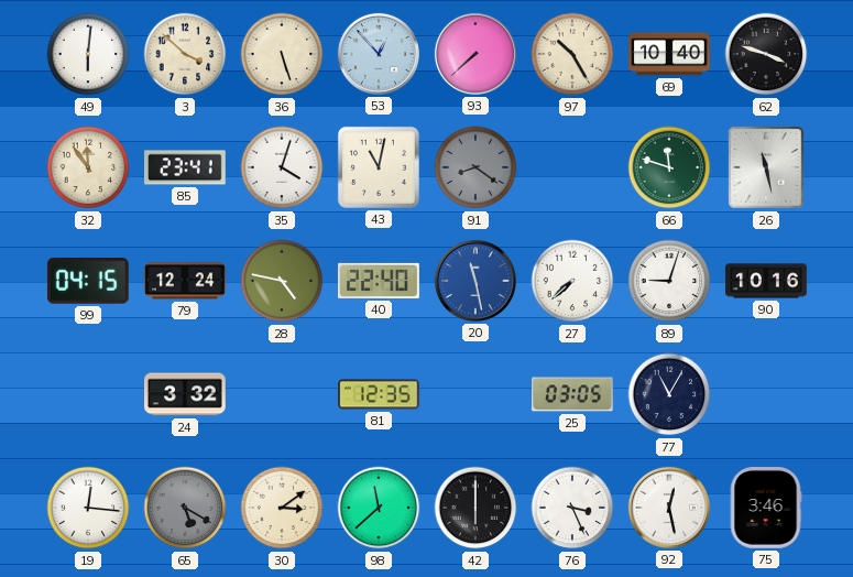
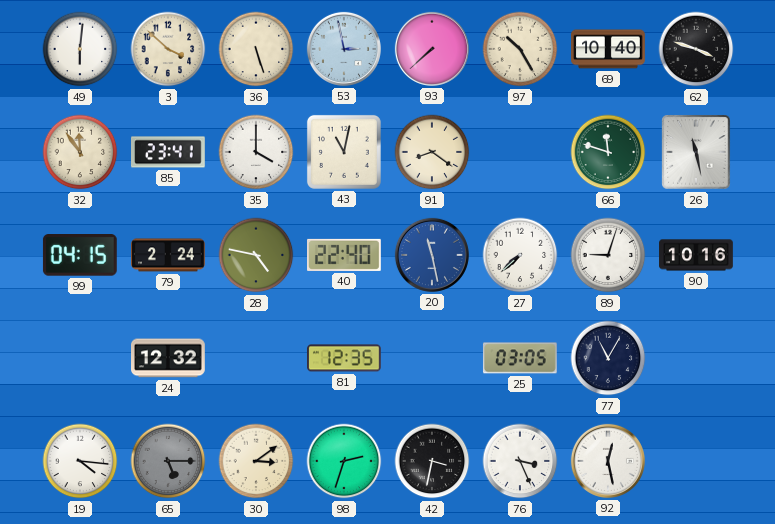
53: 12:53 -> 2:58
35: 4:03 -> 4:00
91 dial: grey -> cream
79: 12:24 -> 2:24
24: 3:32 -> 12:32
19: 12:16 -> 4:16
65: 5:20 -> 5:15
98: 11:38 -> 2:33
42: 6:00 -> 3:32
75: 3:46 -> none
